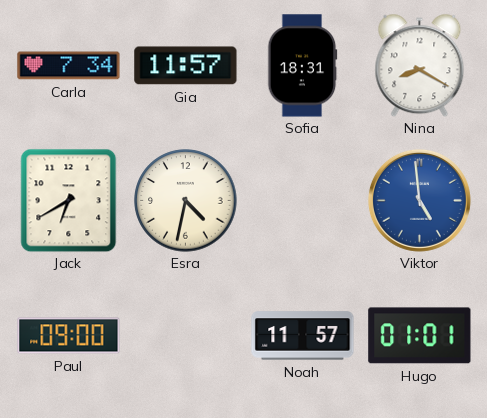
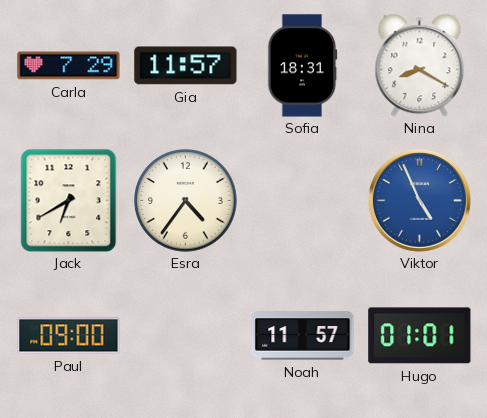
Carla: 7:34 -> 7:29
Esra: 4:32 -> 4:36
Viktor: 4:59 -> 4:56
